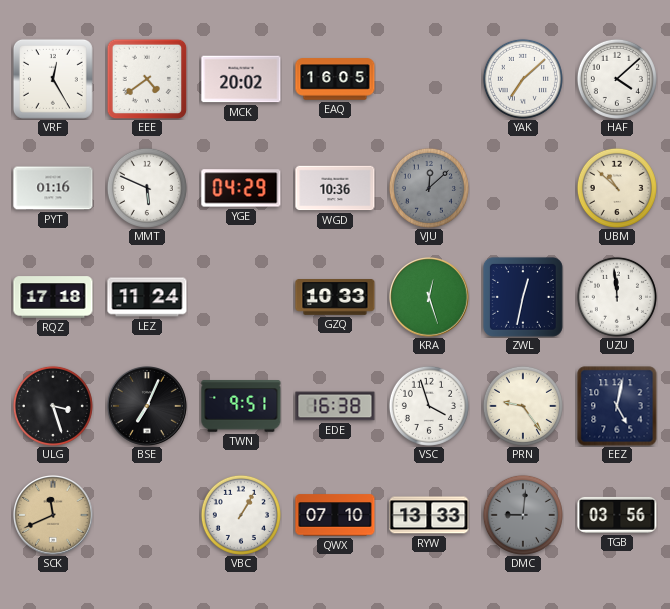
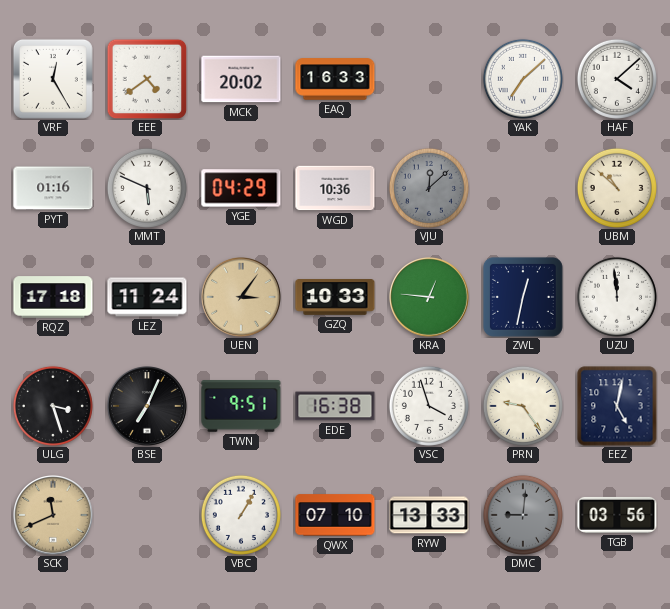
EAQ: 16:05 -> 16:33
UEN: none -> 3:06
KRA: 12:27 -> 12:46
